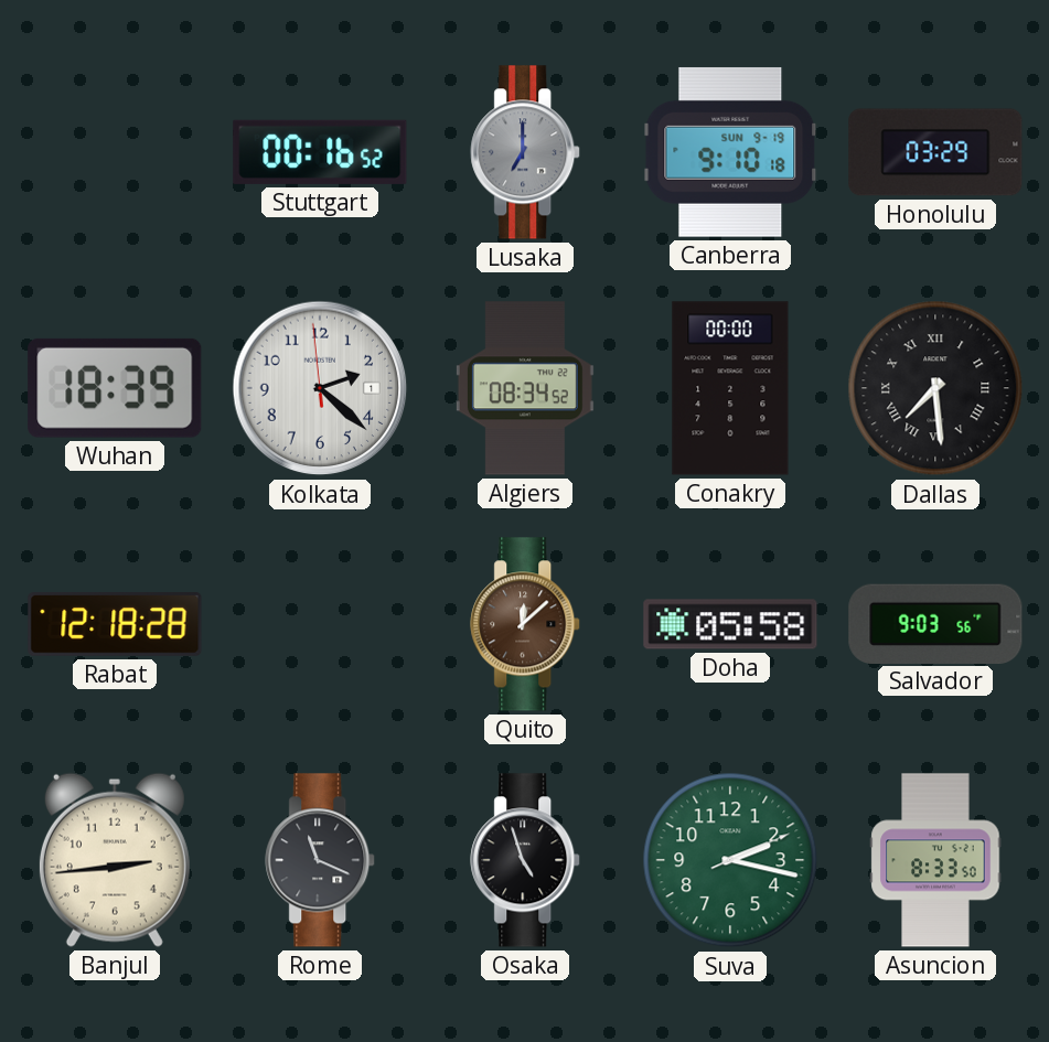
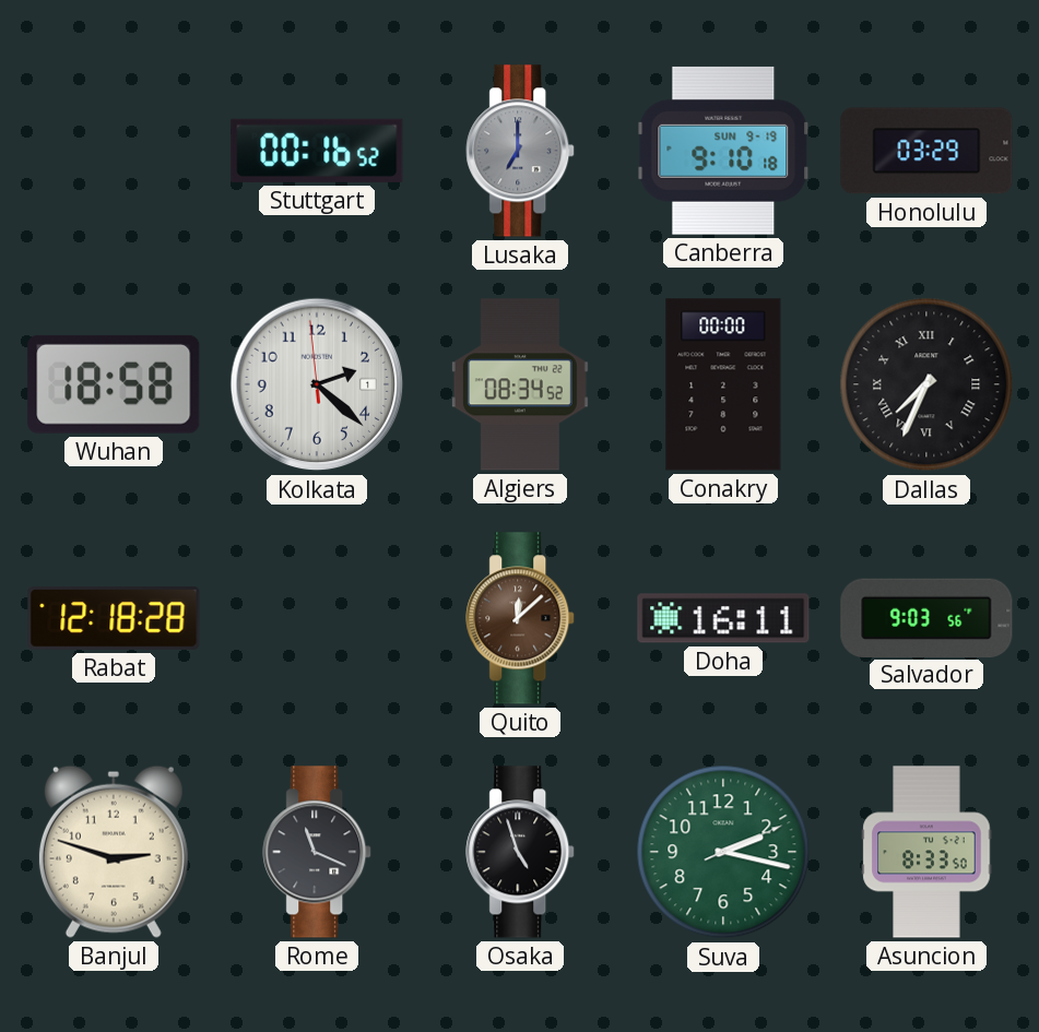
Wuhan: 18:39 -> 18:58
Dallas: 7:29 -> 7:34
Doha: 05:58 -> 16:11
Banjul: 2:44 -> 2:48
